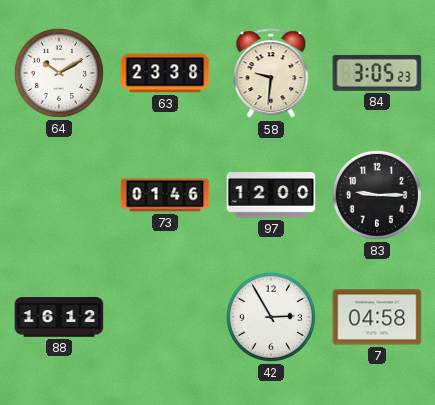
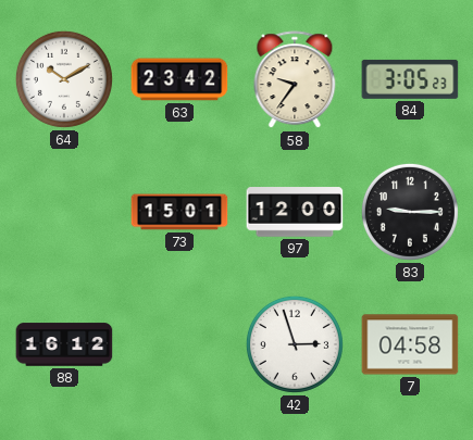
63: 23:38 -> 23:42
58: 9:31 -> 9:36
73: 01:46 -> 15:01
42: 2:55 -> 2:57
